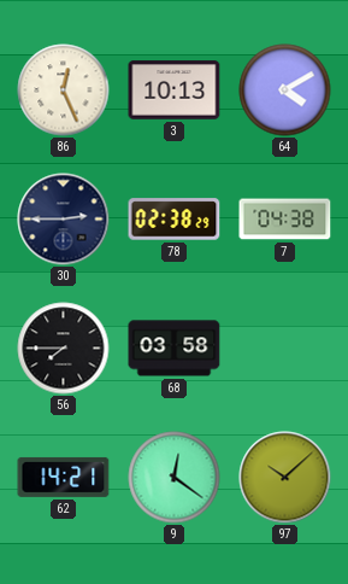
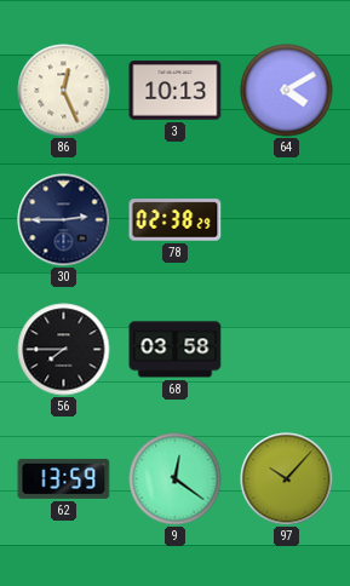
7: 04:38 -> none
62: 14:21 -> 13:59
97: 10:08 -> 10:07
